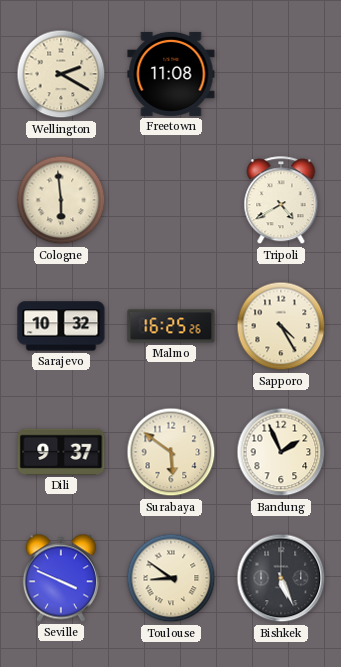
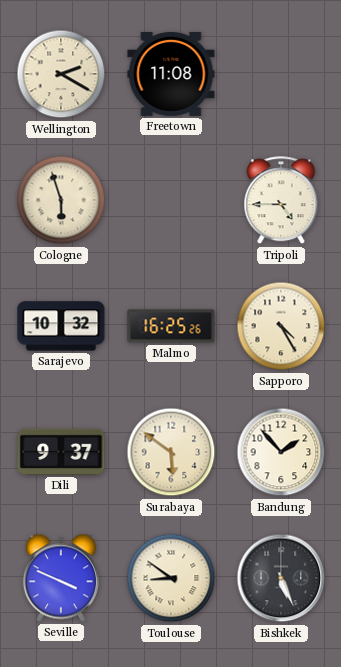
Cologne: 5:59 -> 5:57
Tripoli: 4:40 -> 4:45
Bandung: 1:56 -> 1:53
